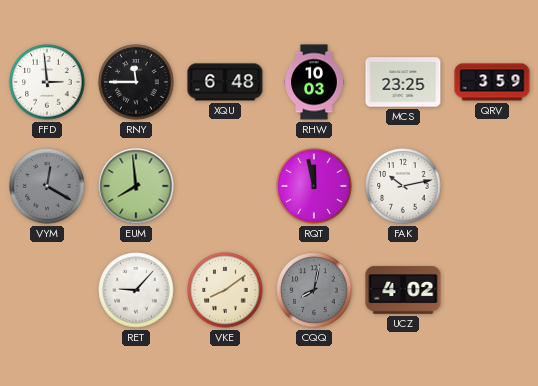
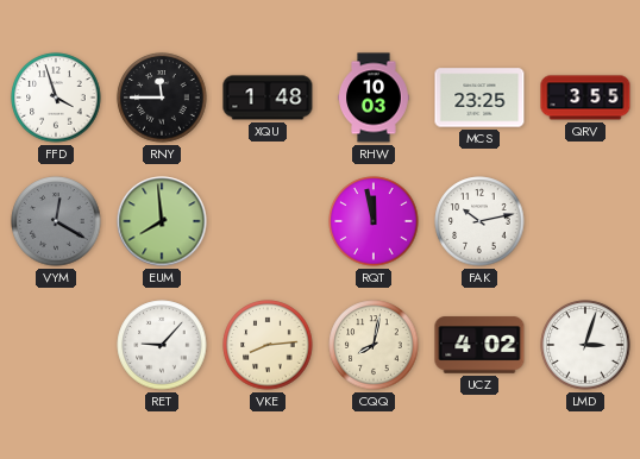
FFD: 2:59 -> 3:57
XQU: 6:48 -> 1:48
QRV: 3:59 -> 3:55
VKE: 8:09 -> 8:14
CQQ dial: grey -> cream
LMD: none -> 3:03
